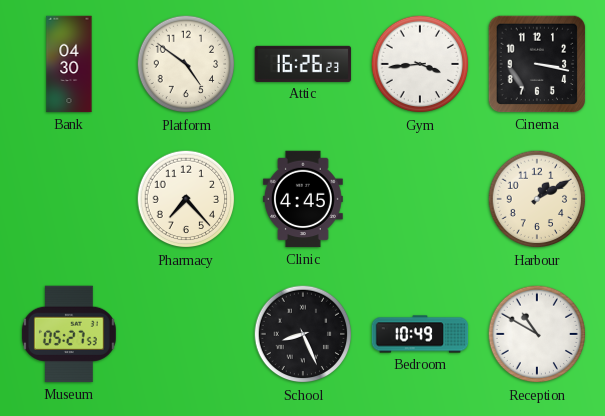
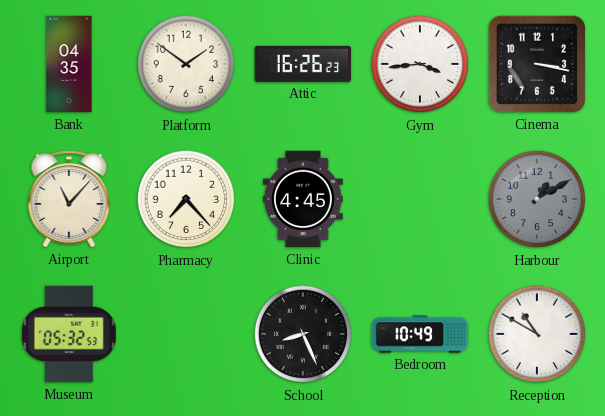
Bank: 04:30 -> 04:35
Platform: 4:51 -> 1:51
Airport: none -> 11:07
Harbour dial: cream -> grey
Museum: 05:27 -> 05:32
